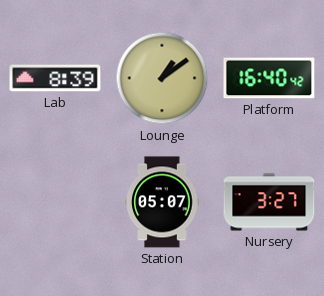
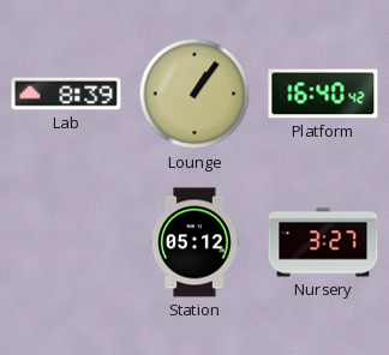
Lounge: 1:09 -> 1:06
Station: 05:07 -> 05:12
